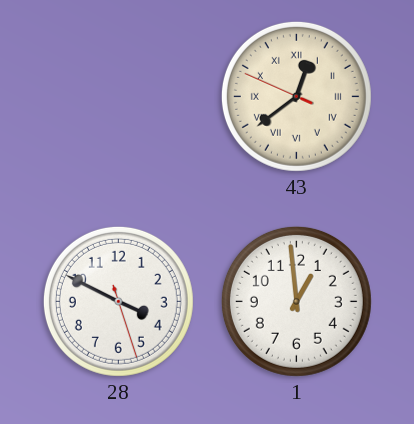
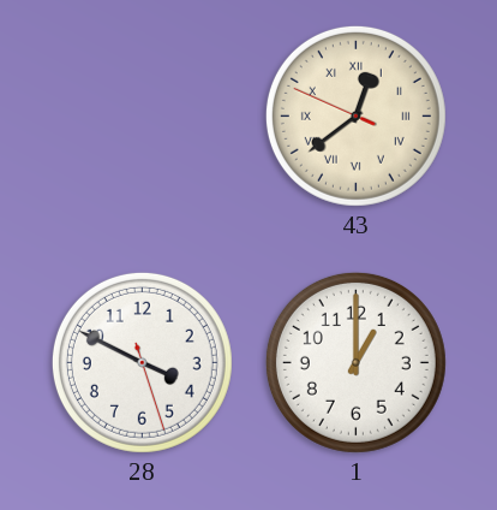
1: 12:59 -> 1:00
